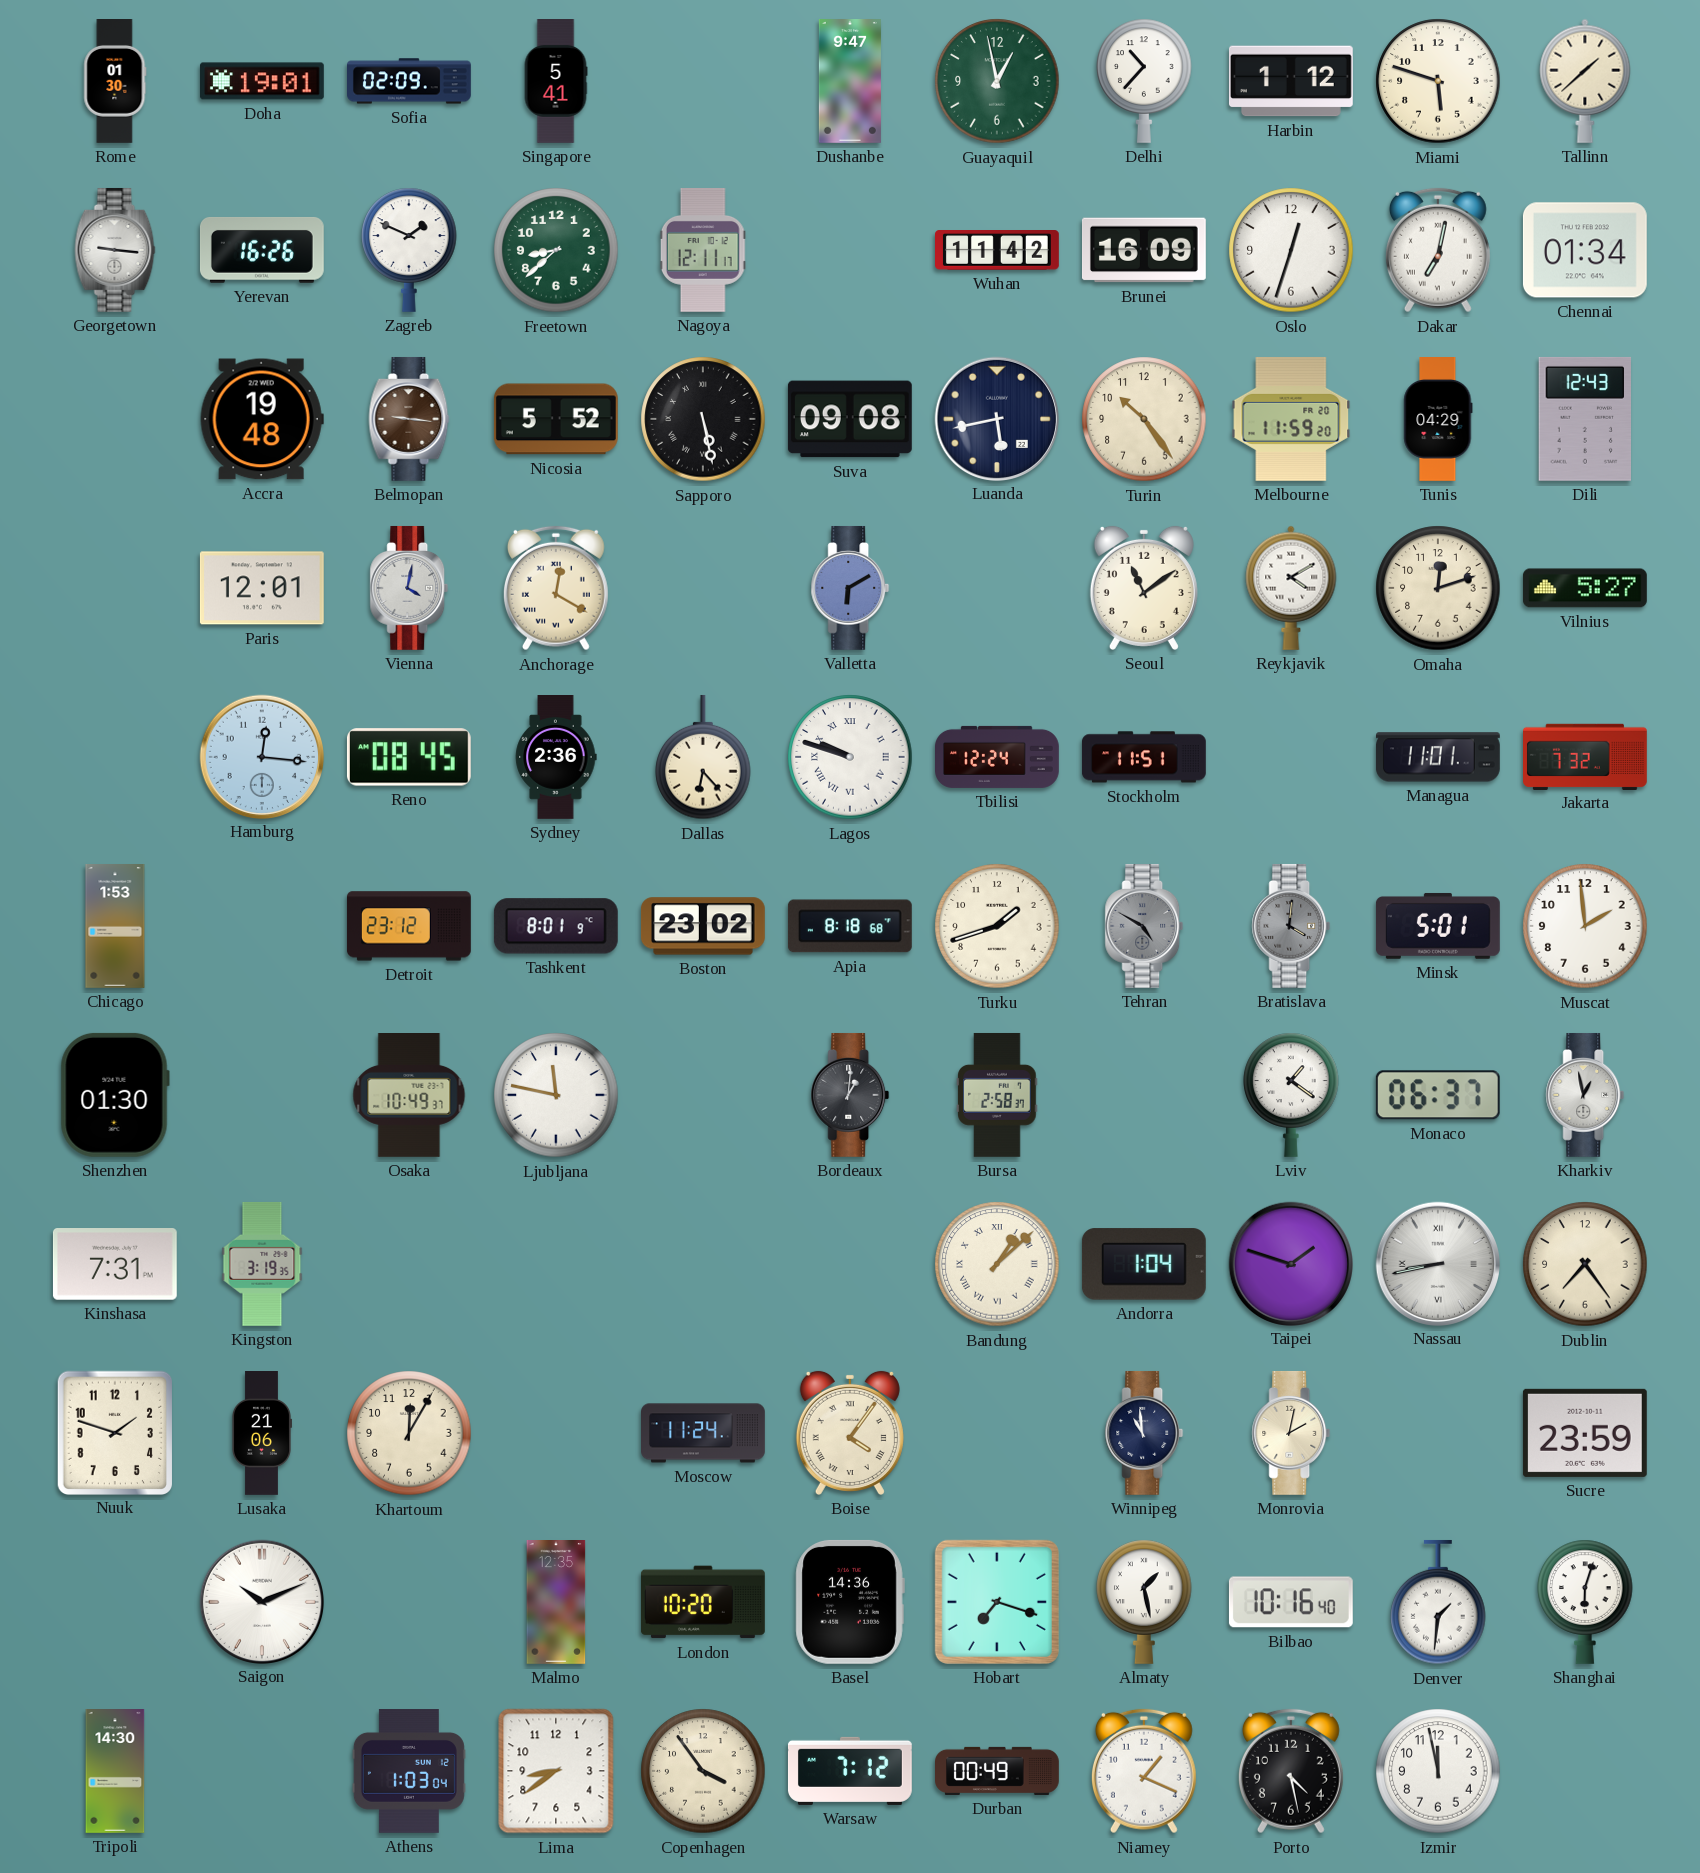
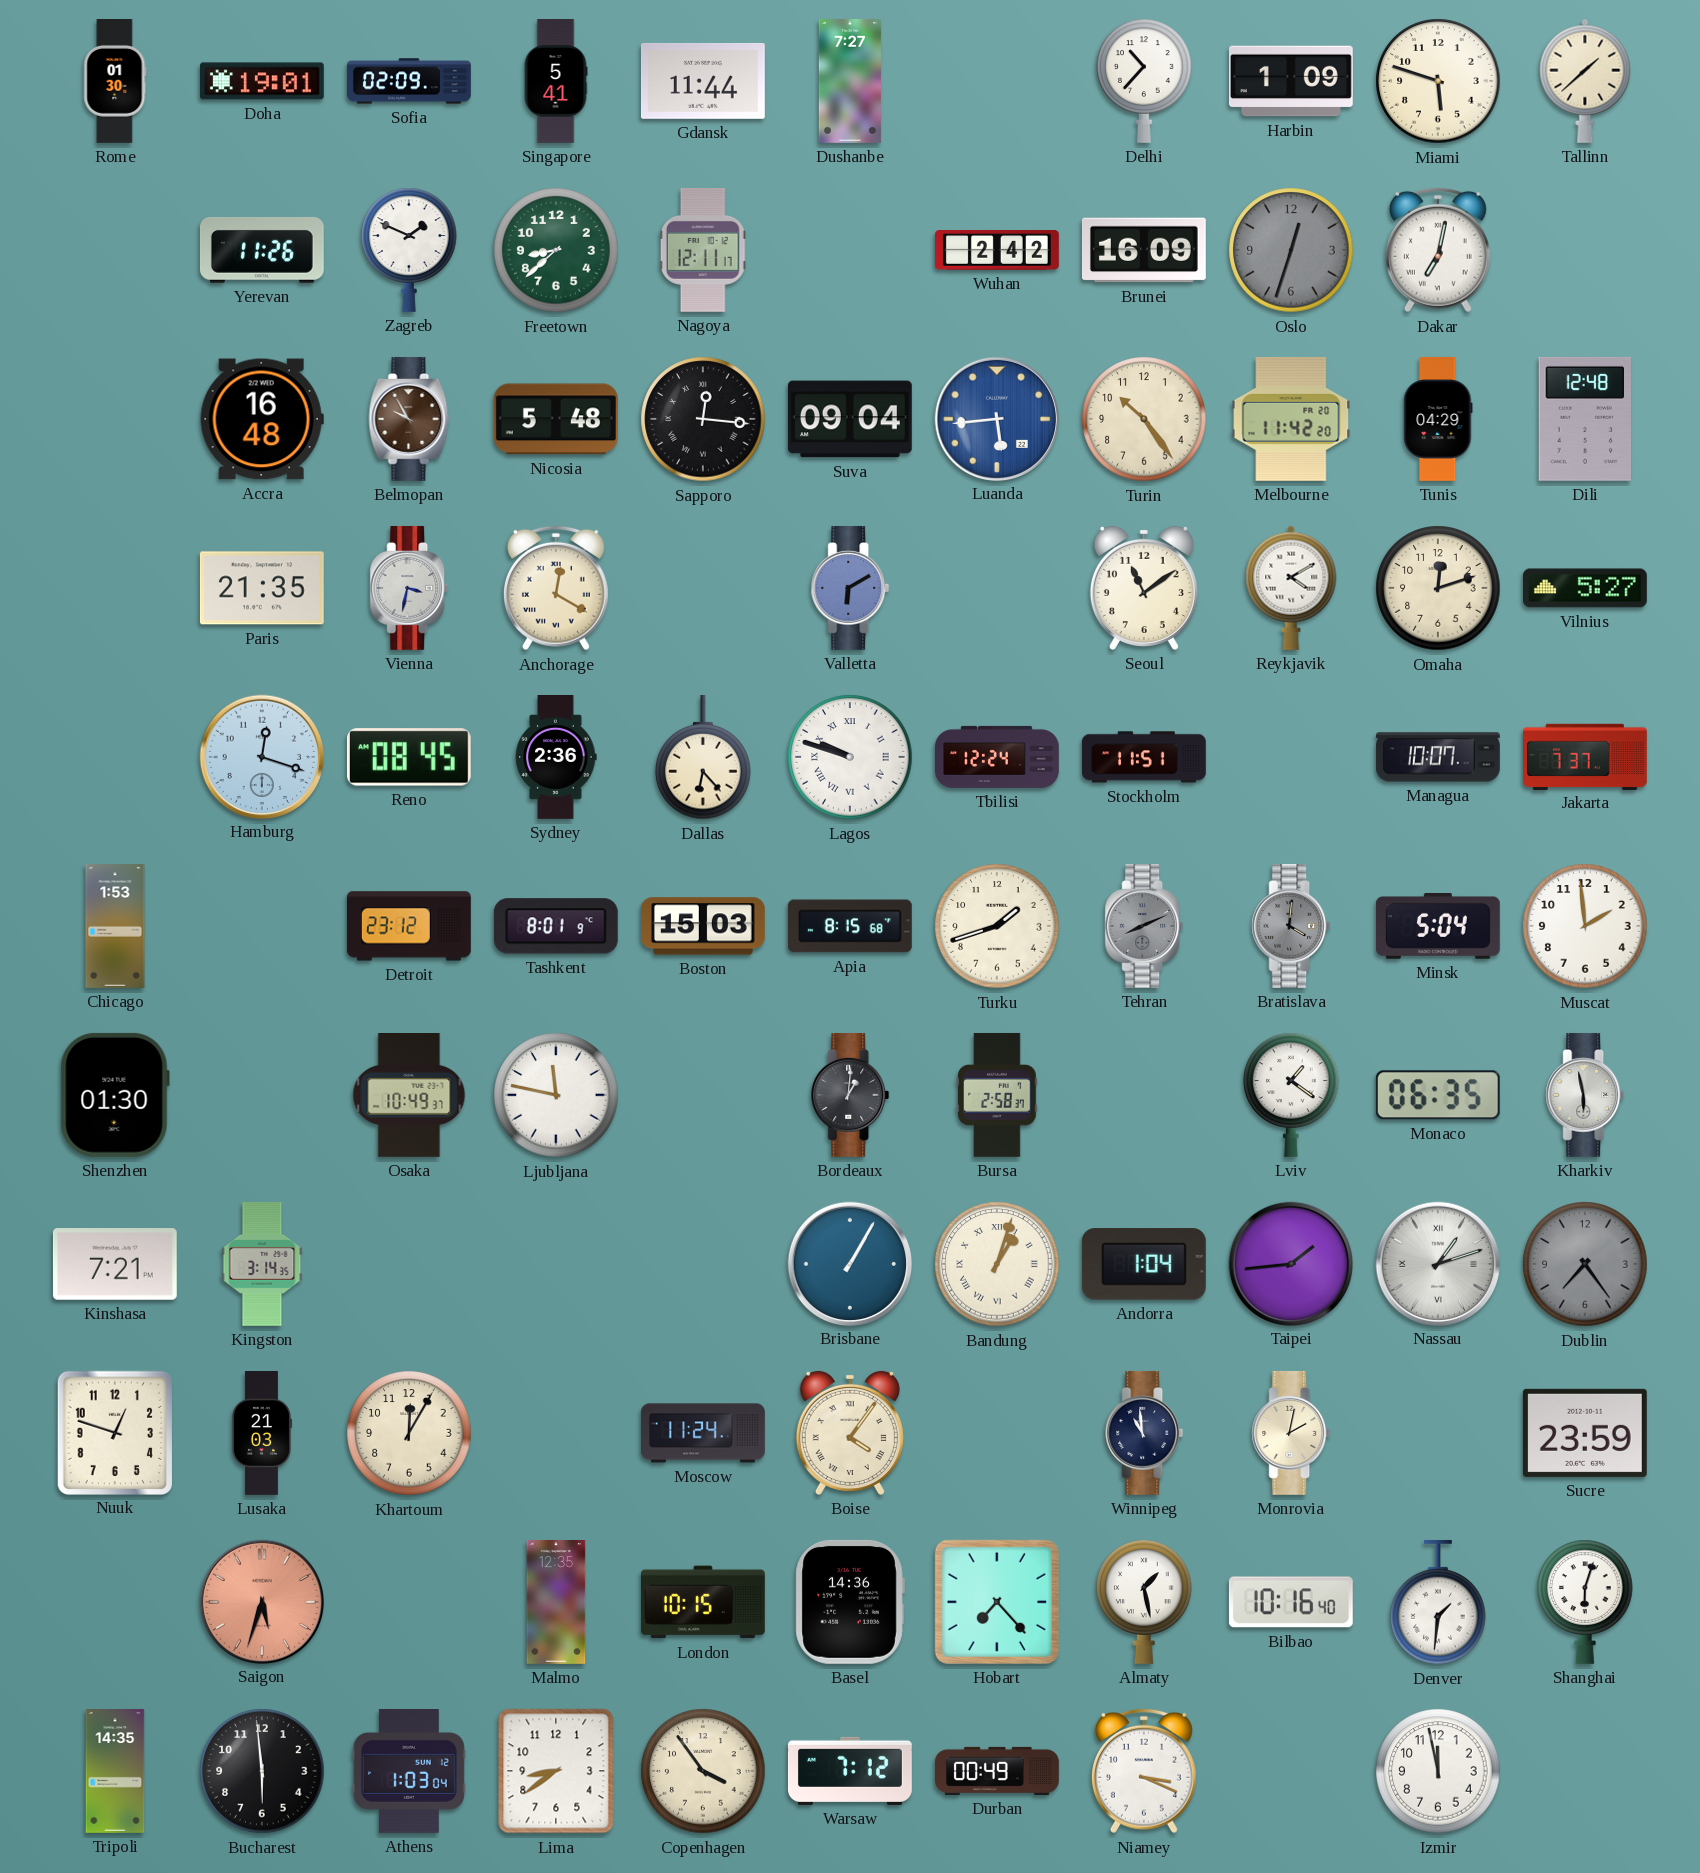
Gdansk: none -> 11:44
Dushanbe: 9:47 -> 7:27
Guayaquil: 12:58 -> none
Harbin: 1:12 -> 1:09
Georgetown: 9:16 -> none
Yerevan: 16:26 -> 11:26
Wuhan: 11:42 -> 2:42
Oslo dial: white -> grey
Chennai: 01:34 -> none
Accra: 19:48 -> 16:48
Belmopan: 9:16 -> 9:55
Nicosia: 5:52 -> 5:48
Sapporo: 5:28 -> 12:16
Suva: 09:08 -> 09:04
Luanda: 5:43 -> 5:44
Luanda dial: navy -> blue
Melbourne: 11:59 -> 11:42
Dili: 12:43 -> 12:48
Paris: 12:01 -> 21:35
Vienna: 4:02 -> 3:32
Hamburg: 12:16 -> 12:18
Managua: 11:01 -> 10:07
Jakarta: 7:32 -> 7:37
Boston: 23:02 -> 15:03
Apia: 8:18 -> 8:15
Tehran: 4:50 -> 8:11
Minsk: 5:01 -> 5:04
Monaco: 06:37 -> 06:35
Kharkiv: 12:58 -> 5:58
Kinshasa: 7:31 -> 7:21
Kingston: 3:19 -> 3:14
Brisbane: none -> 1:05
Bandung: 1:08 -> 1:03
Taipei: 1:48 -> 1:44
Nassau: 8:43 -> 1:12
Dublin dial: cream -> grey
Nuuk: 1:48 -> 12:48
Lusaka: 21:06 -> 21:03
Saigon: 10:11 -> 5:33
Saigon dial: white -> salmon
London: 10:20 -> 10:15
Hobart: 7:18 -> 7:23
Tripoli: 14:30 -> 14:35
Bucharest: none -> 5:59
Niamey: 1:19 -> 3:19
Porto: 4:28 -> none
